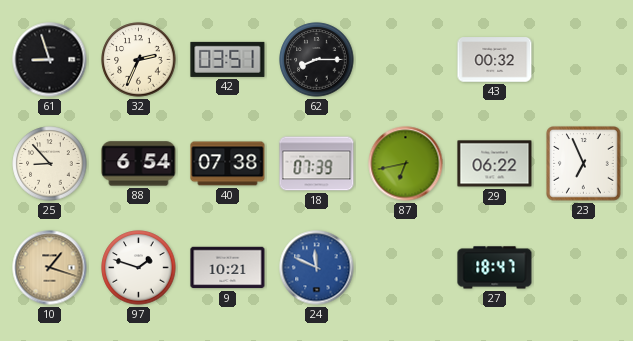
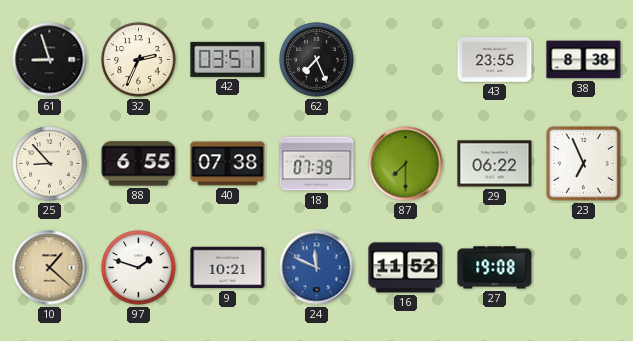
62: 8:15 -> 7:26
43: 00:32 -> 23:55
38: none -> 8:38
88: 6:54 -> 6:55
87: 6:43 -> 7:30
10: 1:18 -> 1:22
16: none -> 11:52
27: 18:47 -> 19:08
